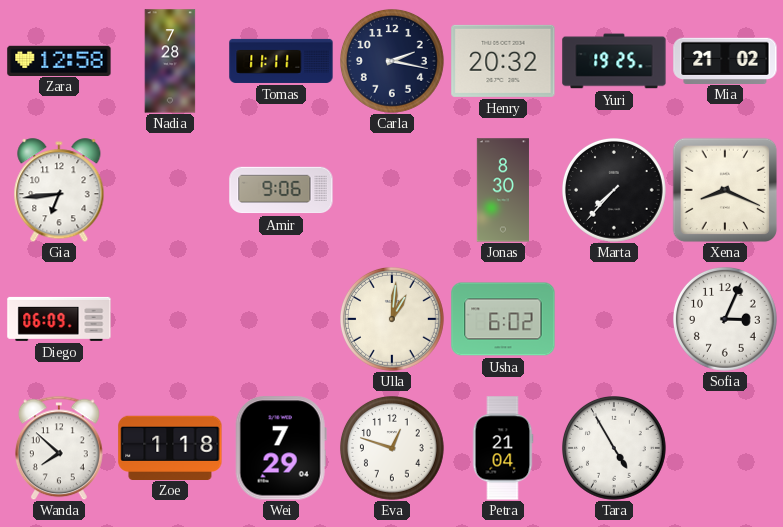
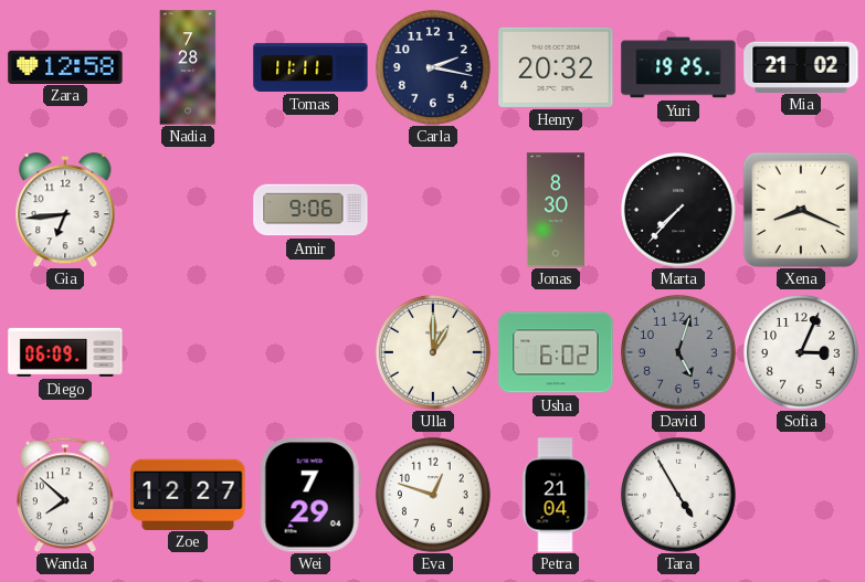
Ulla: 1:01 -> 1:00
David: none -> 5:03
Zoe: 1:18 -> 12:27
